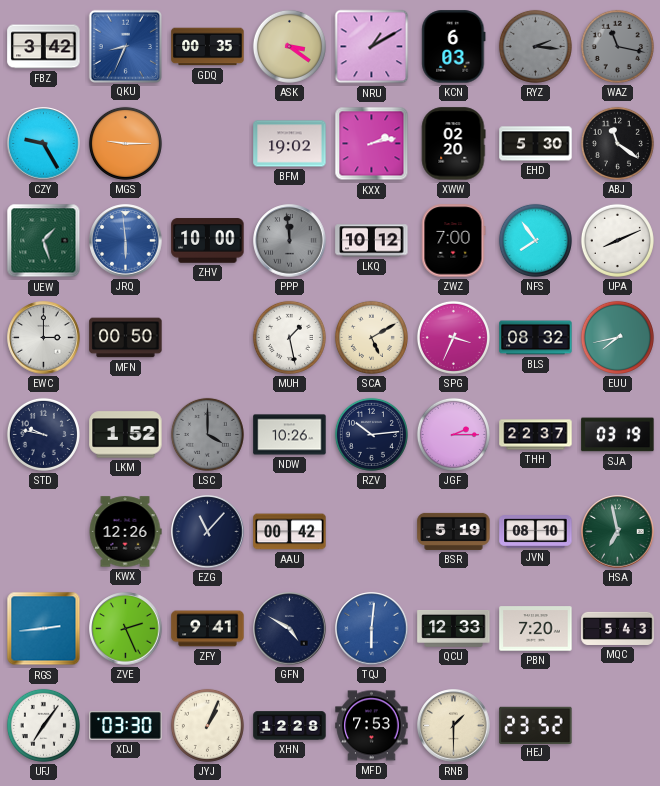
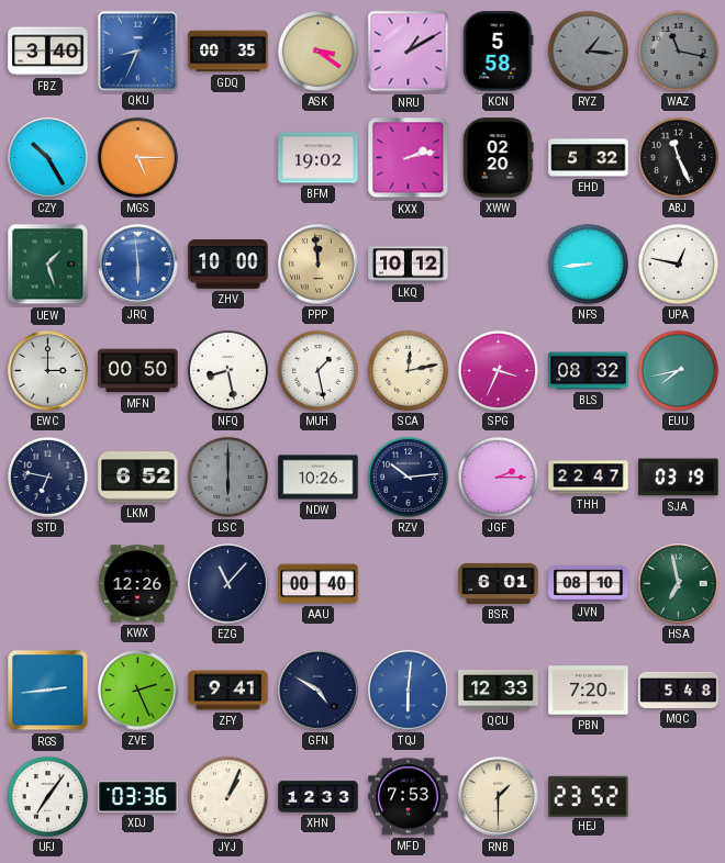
FBZ: 3:42 -> 3:40
KCN: 6:03 -> 5:58
RYZ: 2:16 -> 1:16
CZY: 9:25 -> 10:25
MGS: 9:15 -> 5:15
EHD: 5:30 -> 5:32
ABJ: 11:21 -> 11:26
PPP dial: grey -> champagne
ZWZ: 7:00 -> none
NFS: 7:54 -> 8:44
UPA: 8:11 -> 12:47
NFQ: none -> 8:28
SCA: 5:10 -> 12:13
STD: 9:47 -> 6:47
LKM: 1:52 -> 6:52
LSC: 4:00 -> 6:00
THH: 22:37 -> 22:47
AAU: 00:42 -> 00:40
BSR: 5:19 -> 6:01
MQC: 5:43 -> 5:48
XDJ: 03:30 -> 03:36
XHN: 12:28 -> 12:33
